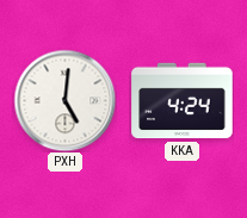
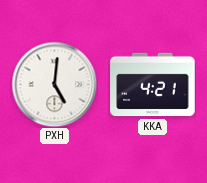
KKA: 4:24 -> 4:21
